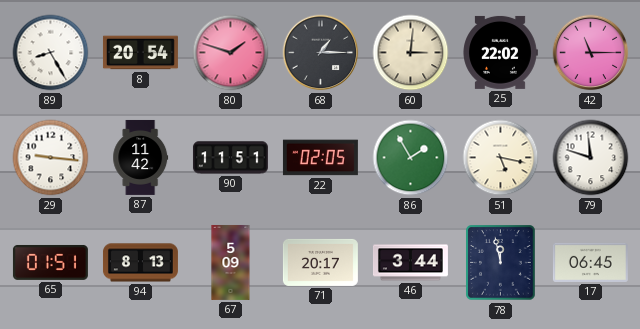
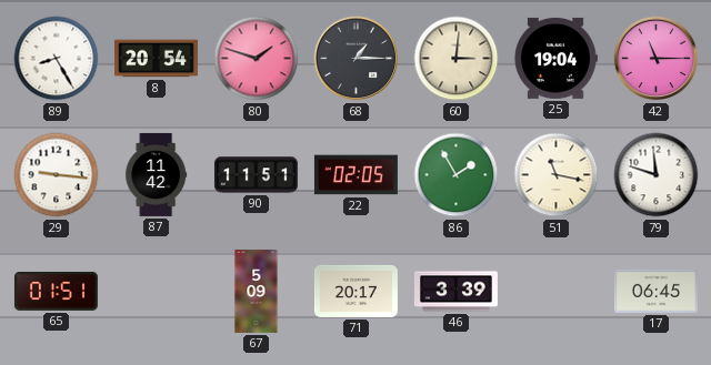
25: 22:02 -> 19:04
51: 5:17 -> 11:17
94: 8:13 -> none
46: 3:44 -> 3:39
78: 11:58 -> none
